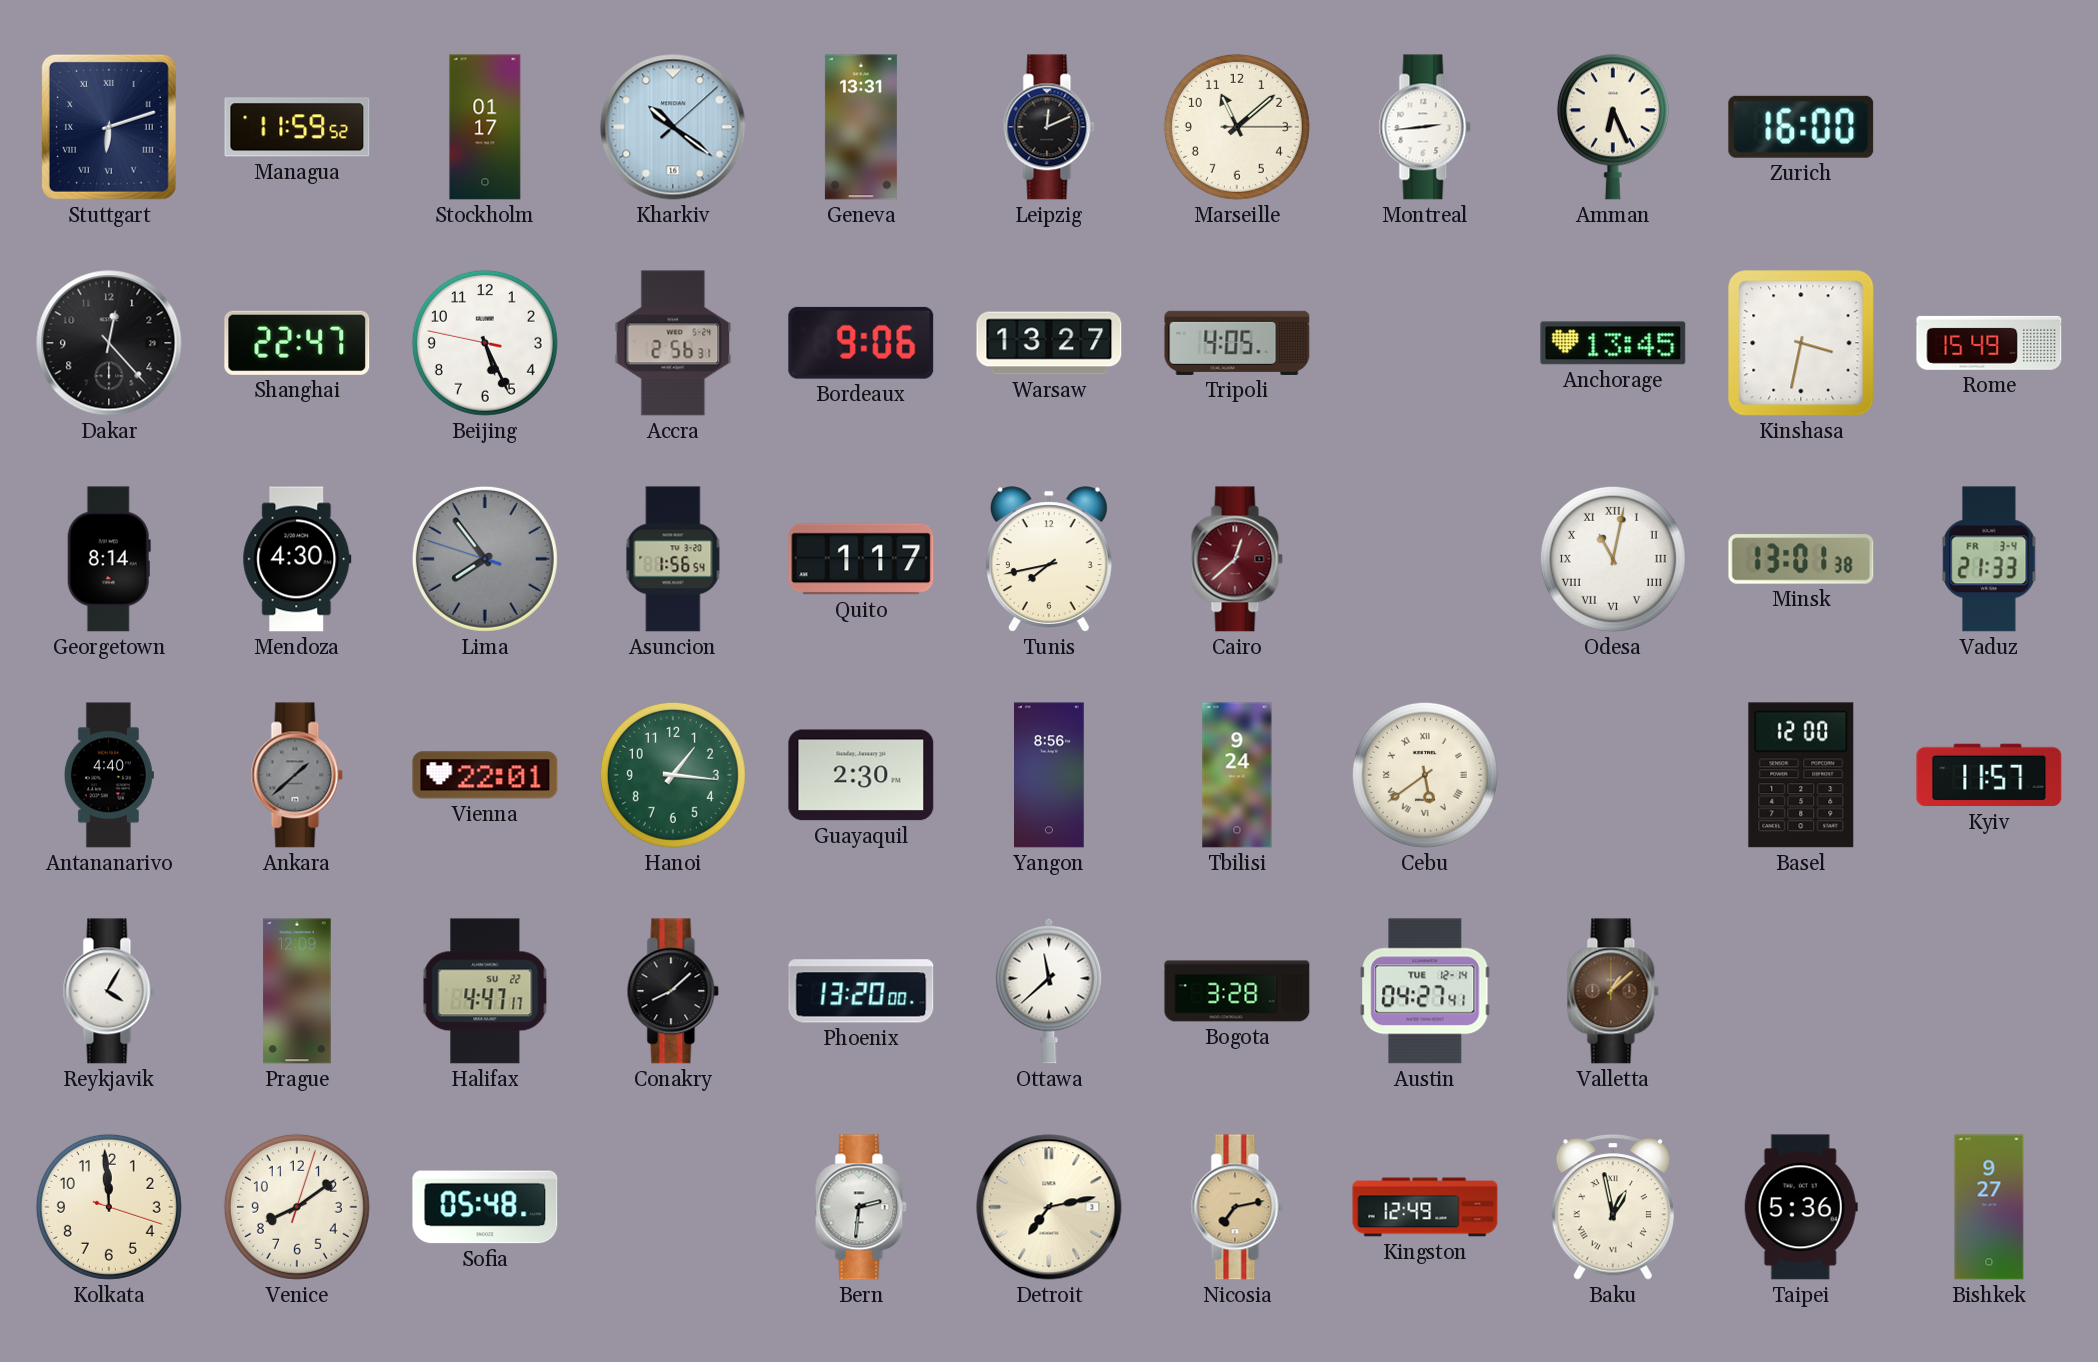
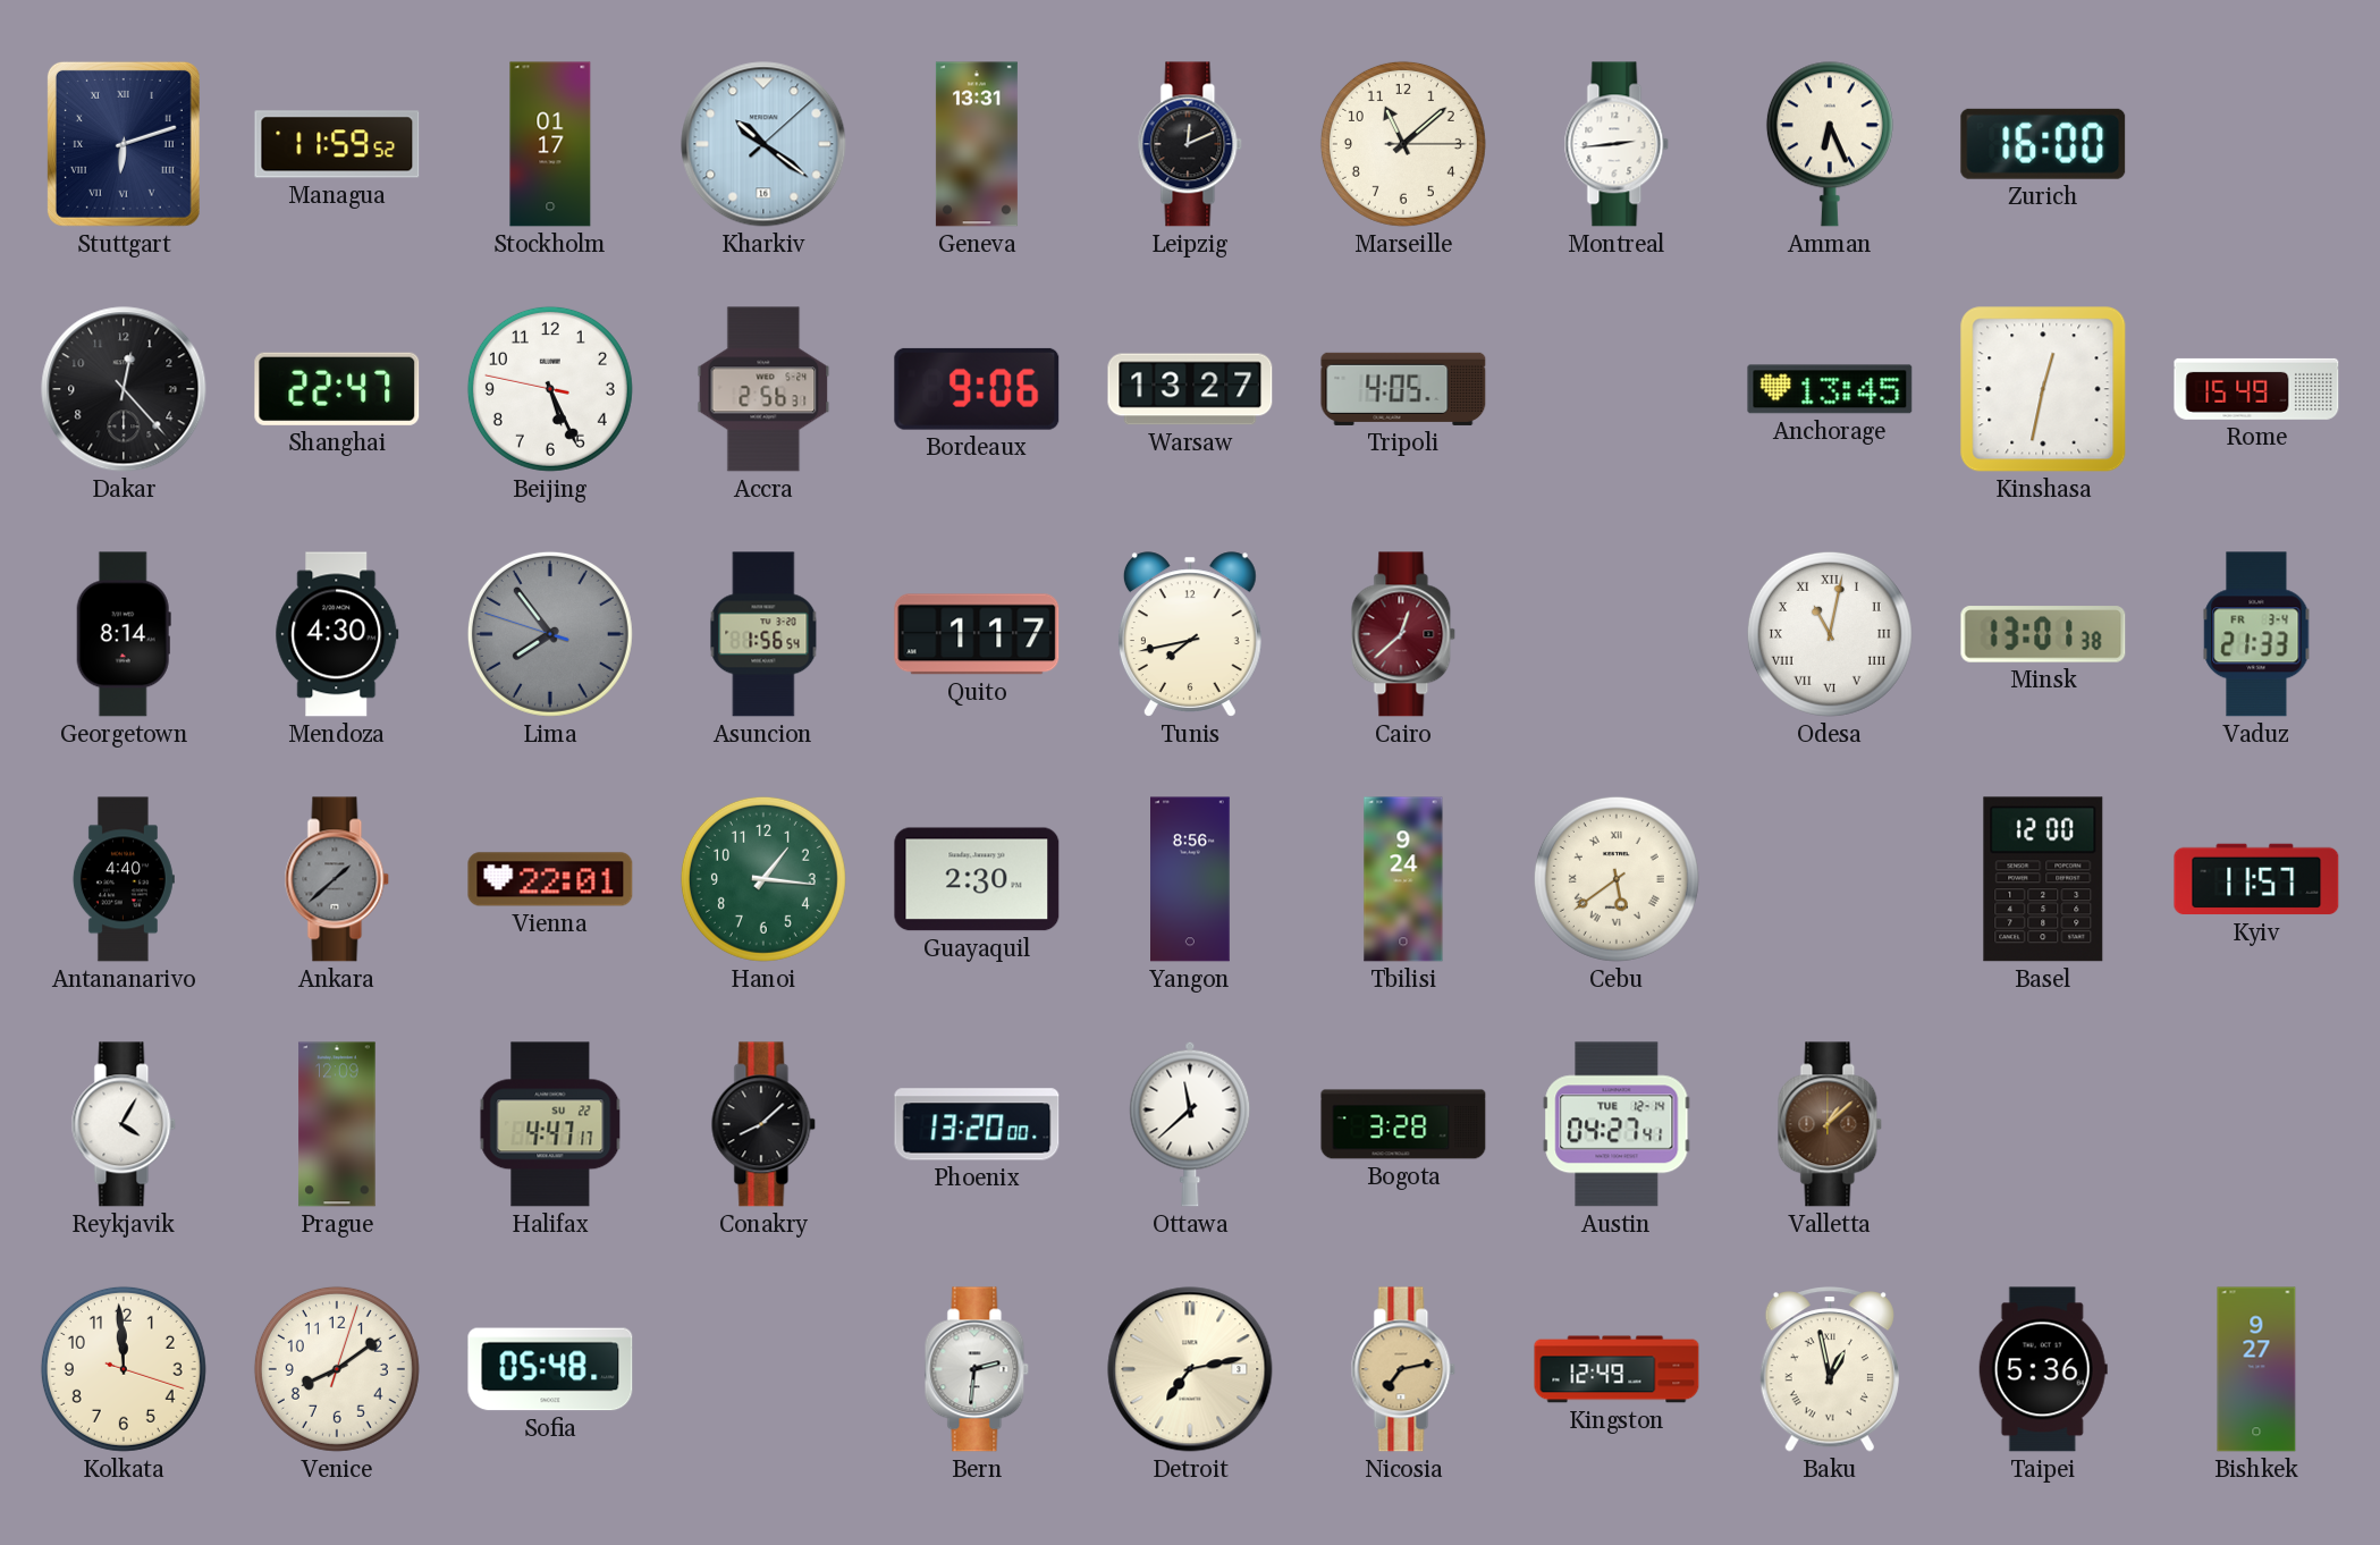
Kinshasa: 3:32 -> 12:32
